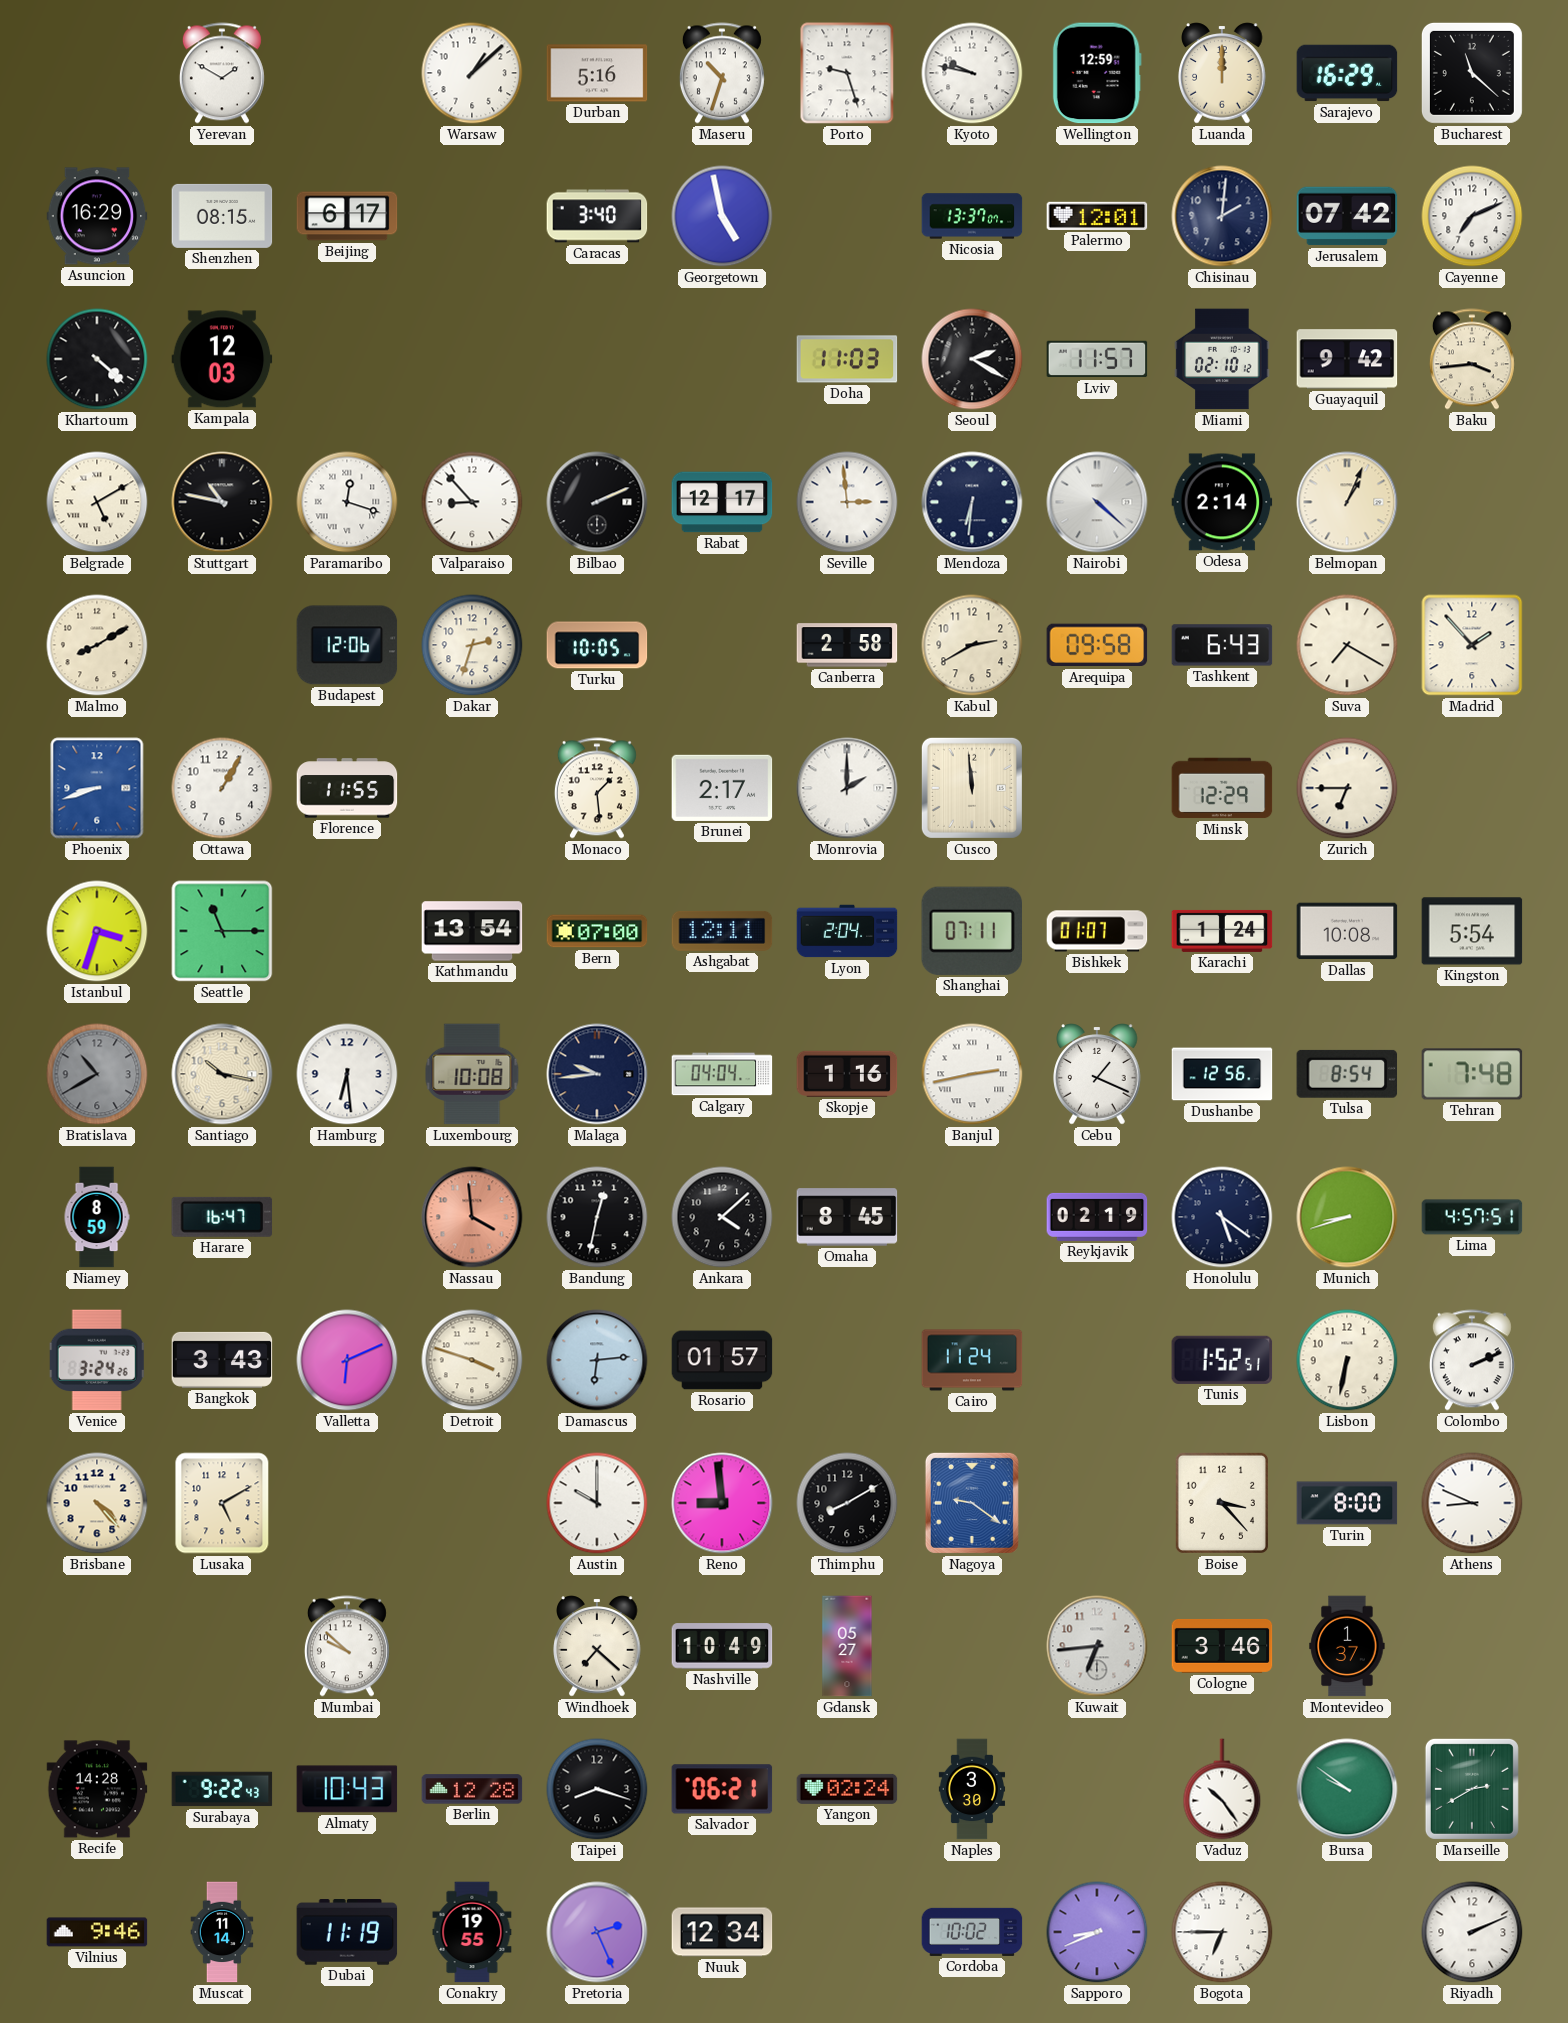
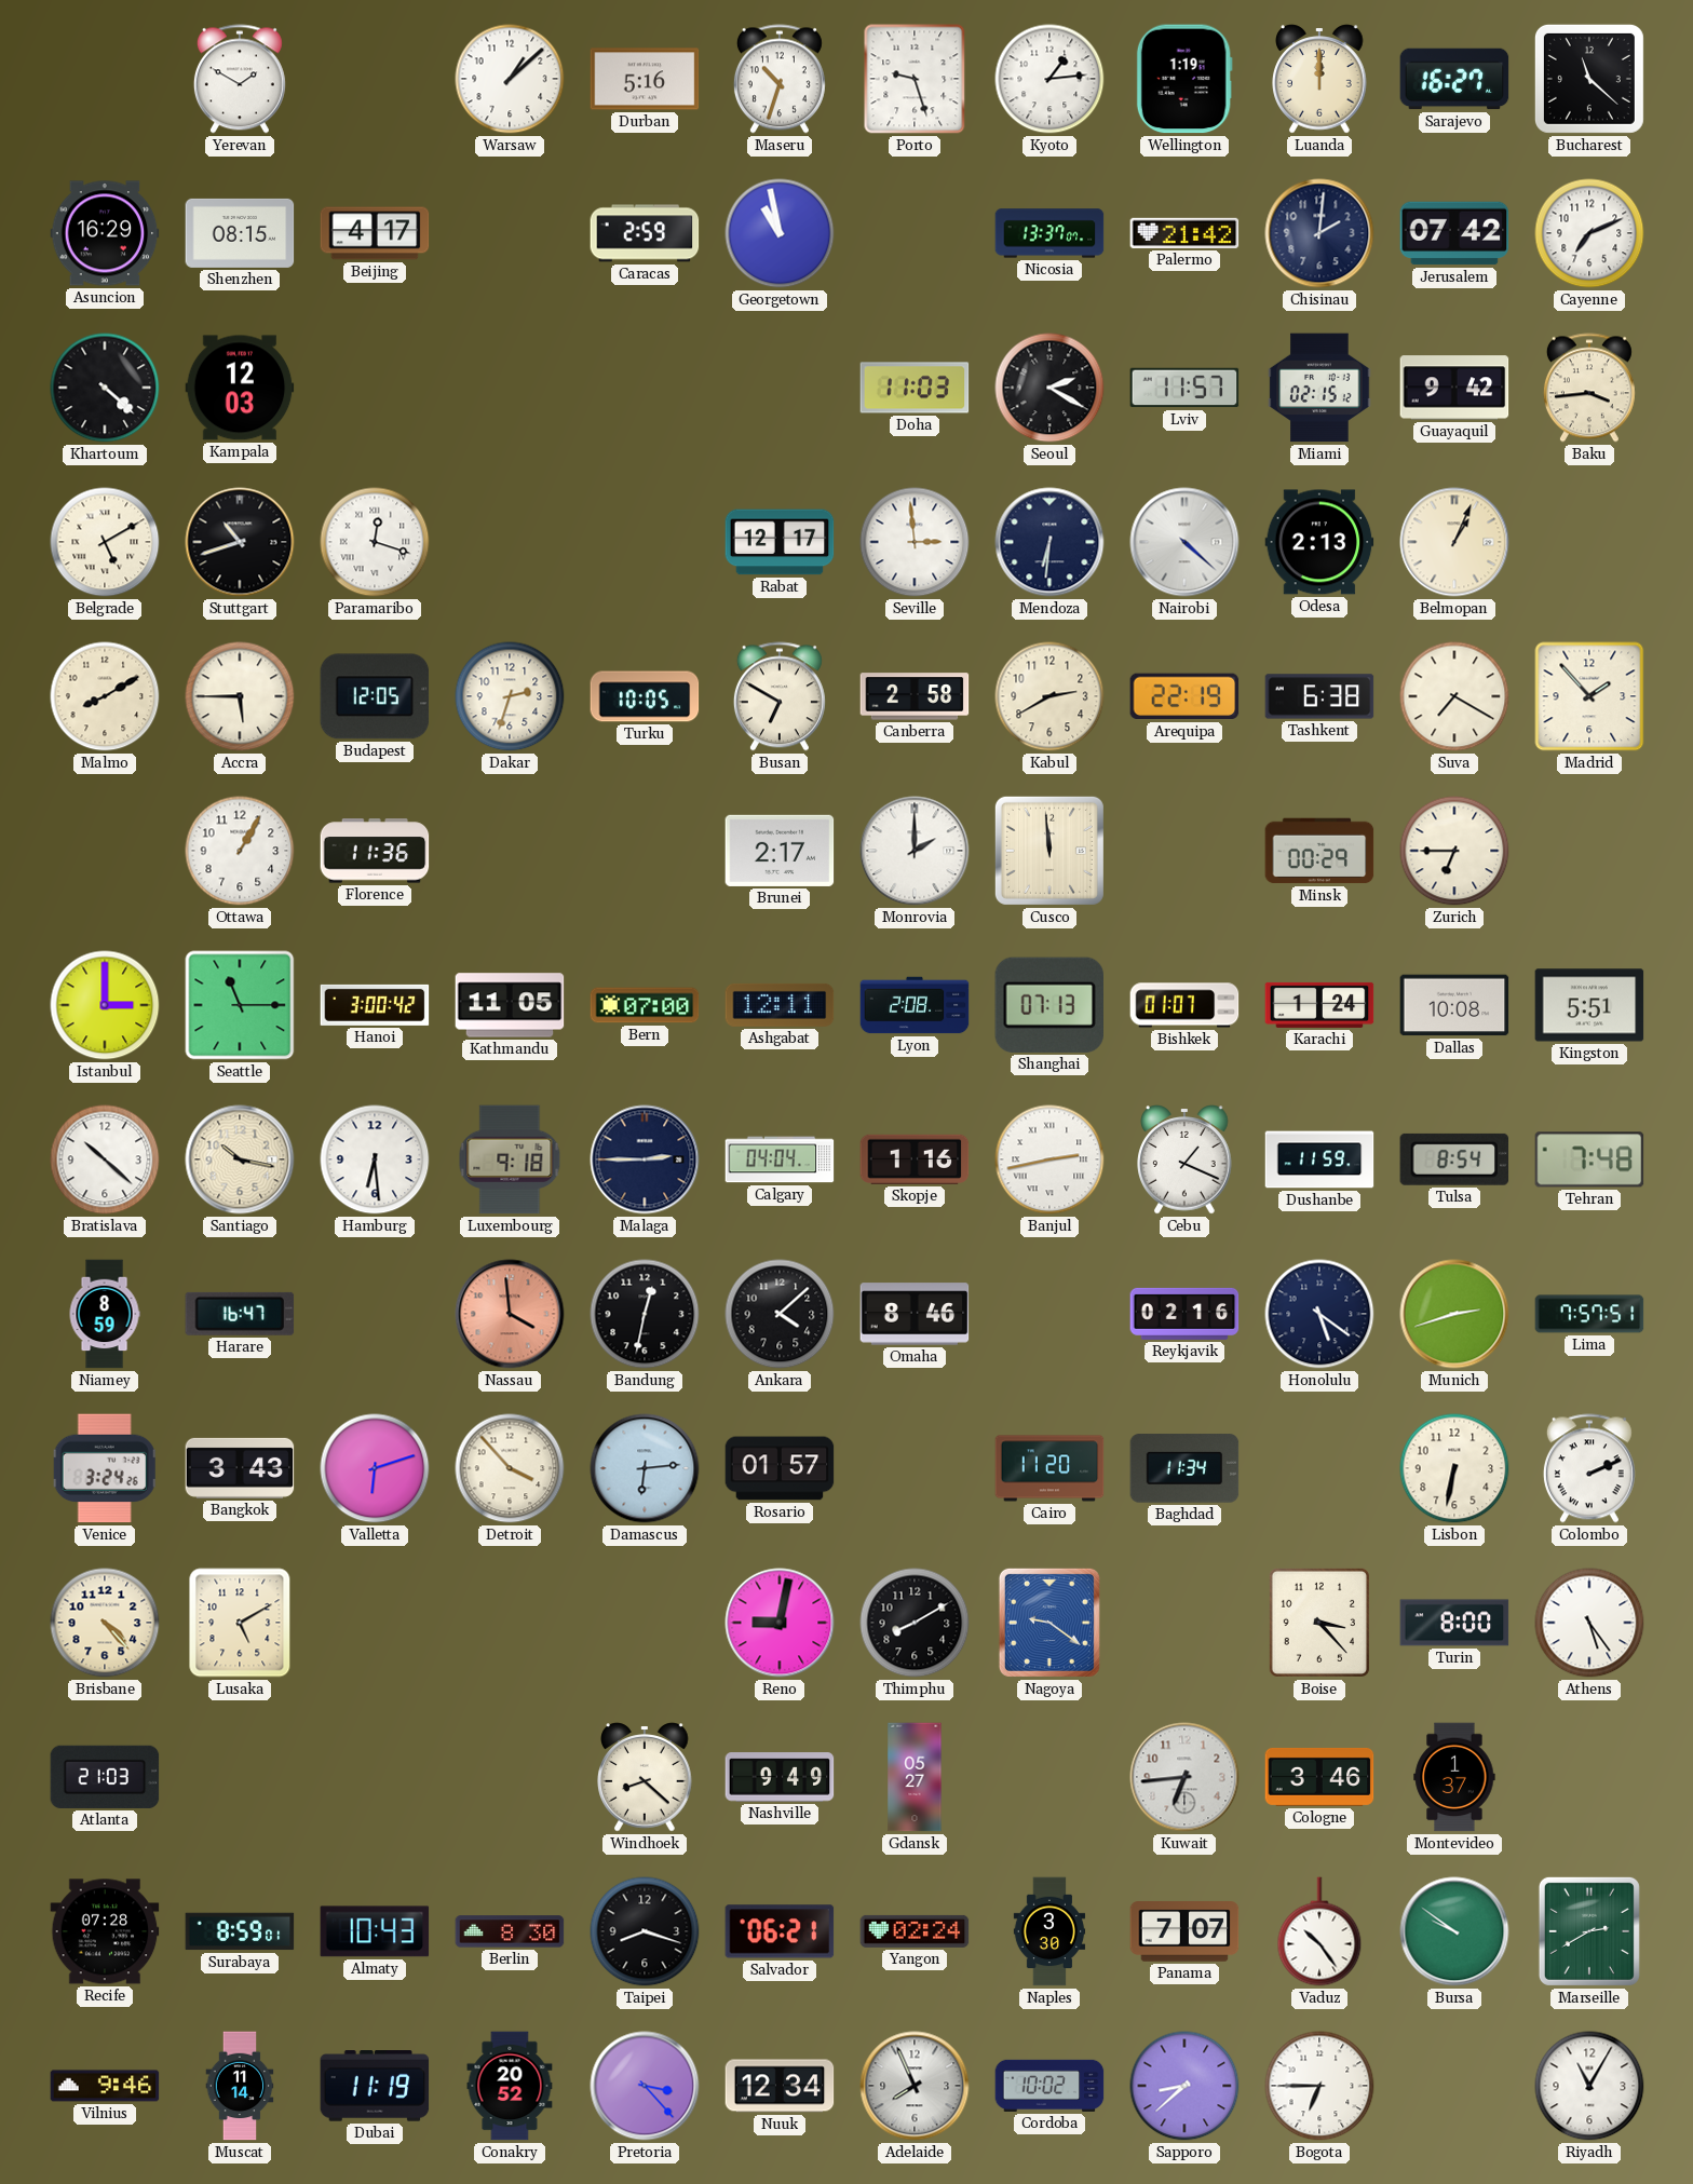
Kyoto: 9:47 -> 1:14
Wellington: 12:59 -> 1:19
Sarajevo: 16:29 -> 16:27
Beijing: 6:17 -> 4:17
Caracas: 3:40 -> 2:59
Georgetown: 4:58 -> 10:58
Palermo: 12:01 -> 21:42
Miami: 02:10 -> 02:15
Stuttgart: 10:47 -> 10:42
Valparaiso: 8:53 -> none
Bilbao: 2:11 -> none
Odesa: 2:14 -> 2:13
Accra: none -> 5:45
Budapest: 12:06 -> 12:05
Busan: none -> 6:50
Arequipa: 09:58 -> 22:19
Tashkent: 6:43 -> 6:38
Phoenix: 8:42 -> none
Florence: 11:55 -> 11:36
Monaco: 1:29 -> none
Minsk: 12:29 -> 00:29
Istanbul: 3:33 -> 3:00
Hanoi: none -> 3:00
Kathmandu: 13:54 -> 11:05
Lyon: 2:04 -> 2:08
Shanghai: 07:11 -> 07:13
Kingston: 5:54 -> 5:51
Bratislava: 10:40 -> 10:22
Bratislava dial: grey -> white
Luxembourg: 10:08 -> 9:18
Malaga: 9:44 -> 2:45
Dushanbe: 12:56 -> 11:59
Omaha: 8:45 -> 8:46
Reykjavik: 02:19 -> 02:16
Munich: 8:42 -> 2:42
Lima: 4:57 -> 7:57
Valletta: 6:11 -> 6:12
Detroit: 3:48 -> 3:53
Cairo: 11:24 -> 11:20
Baghdad: none -> 11:34
Tunis: 1:52 -> none
Austin: 10:00 -> none
Reno: 8:59 -> 9:02
Athens: 8:49 -> 5:24
Atlanta: none -> 21:03
Mumbai: 9:52 -> none
Windhoek: 7:22 -> 8:22
Nashville: 10:49 -> 9:49
Recife: 14:28 -> 07:28
Surabaya: 9:22 -> 8:59
Berlin: 12:28 -> 8:30
Panama: none -> 7:07
Conakry: 19:55 -> 20:52
Pretoria: 2:26 -> 3:23
Adelaide: none -> 7:56
Sapporo: 8:41 -> 8:38
Riyadh: 2:11 -> 11:05
